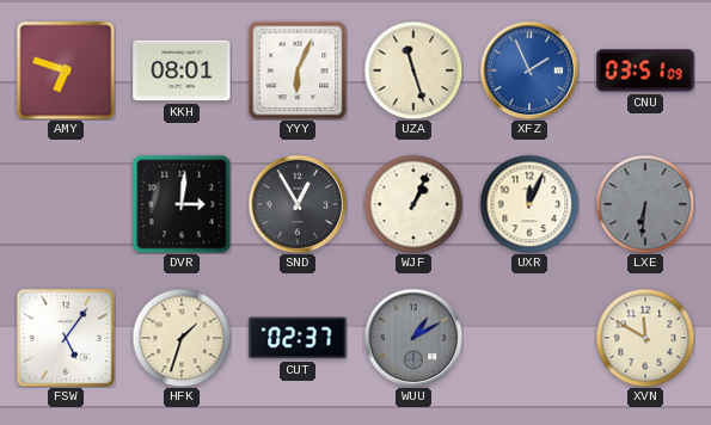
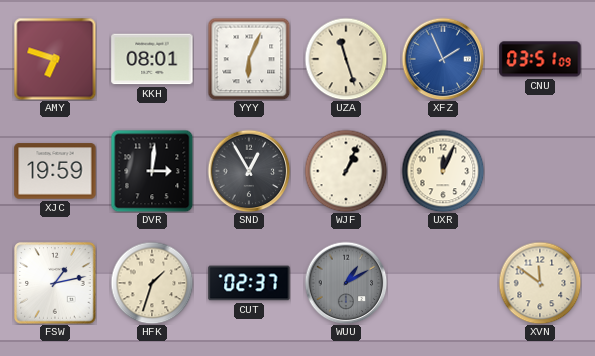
XJC: none -> 19:59
LXE: 6:31 -> none
FSW: 5:06 -> 1:13
XVN: 11:50 -> 11:51
